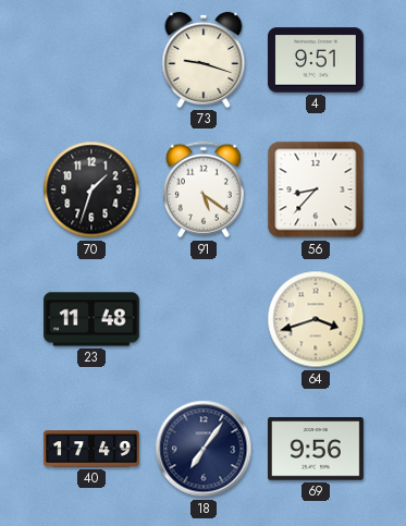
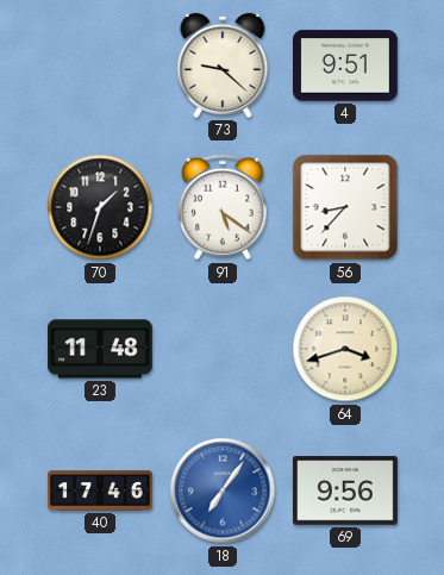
73: 9:18 -> 9:22
40: 17:49 -> 17:46
18 dial: navy -> blue
